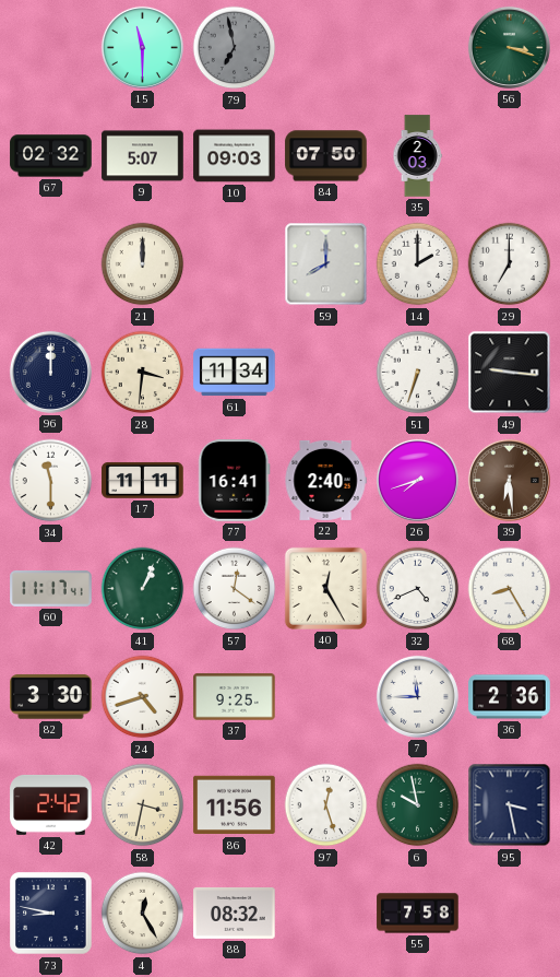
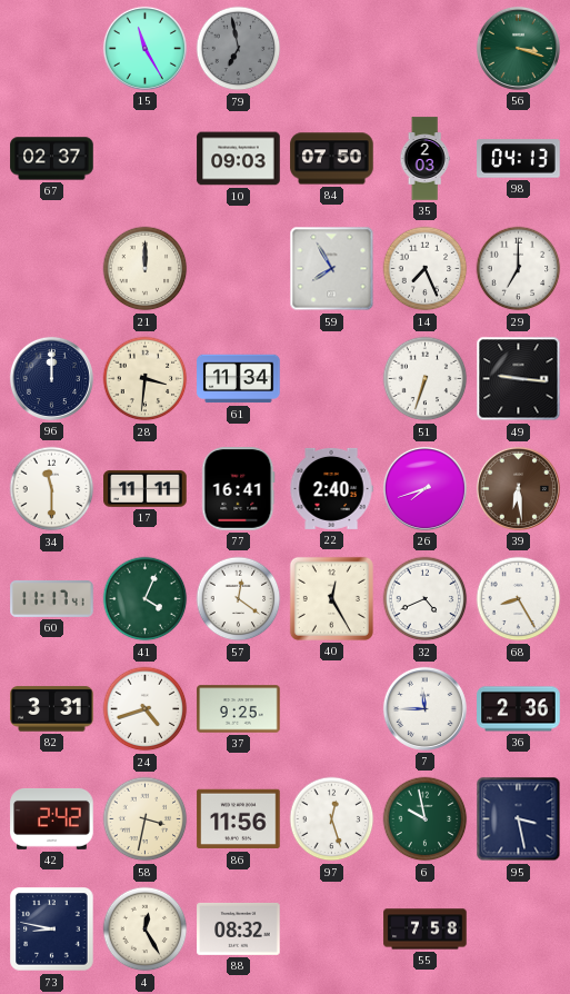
15: 11:30 -> 11:25
67: 02:32 -> 02:37
9: 5:07 -> none
98: none -> 04:13
59: 8:00 -> 7:55
14: 2:00 -> 7:26
41: 1:04 -> 4:04
82: 3:30 -> 3:31
